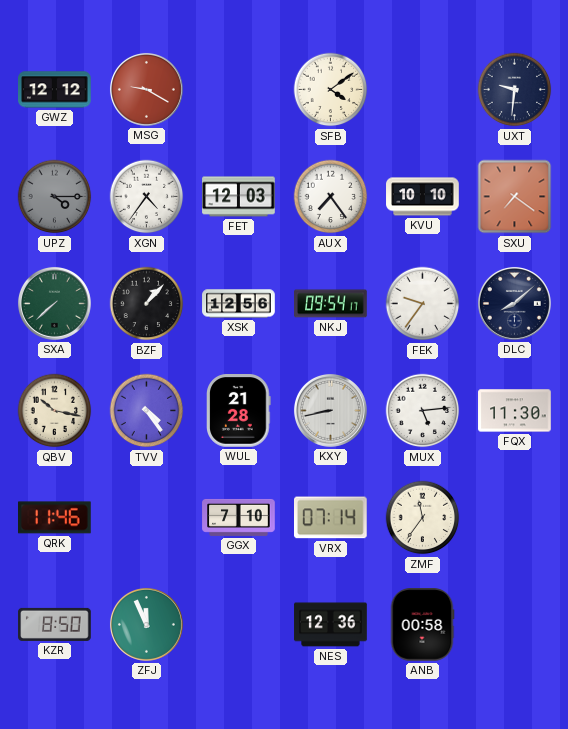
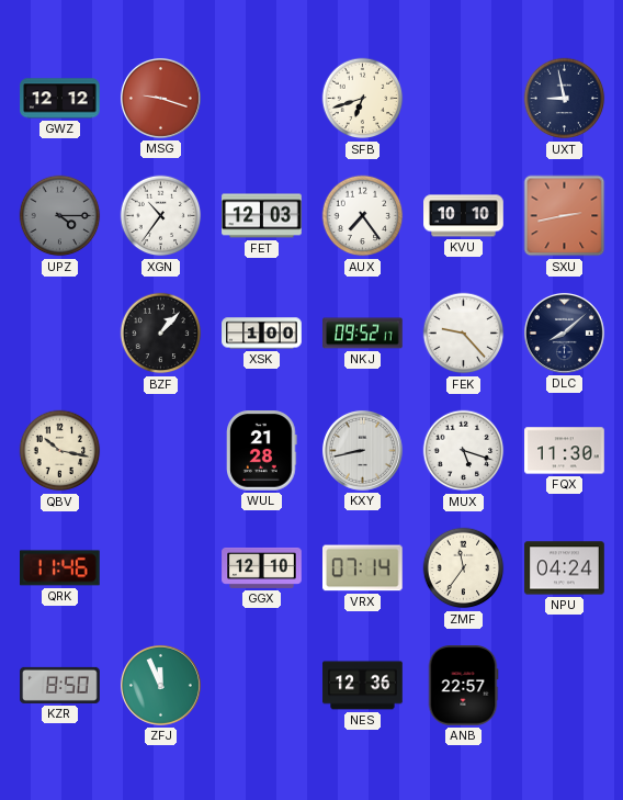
MSG: 9:20 -> 9:18
SFB: 4:09 -> 6:42
UXT: 9:31 -> 8:58
XGN: 4:36 -> 10:36
SXU: 7:21 -> 2:43
SXA: 7:38 -> none
XSK: 12:56 -> 1:00
NKJ: 09:54 -> 09:52
FEK: 9:36 -> 9:23
TVV: 4:24 -> none
MUX: 5:14 -> 5:18
GGX: 7:10 -> 12:10
NPU: none -> 04:24
ANB: 00:58 -> 22:57
